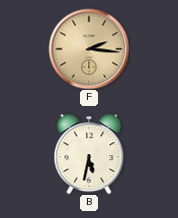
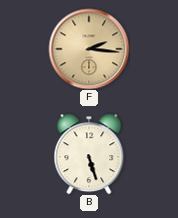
B: 5:32 -> 5:27
